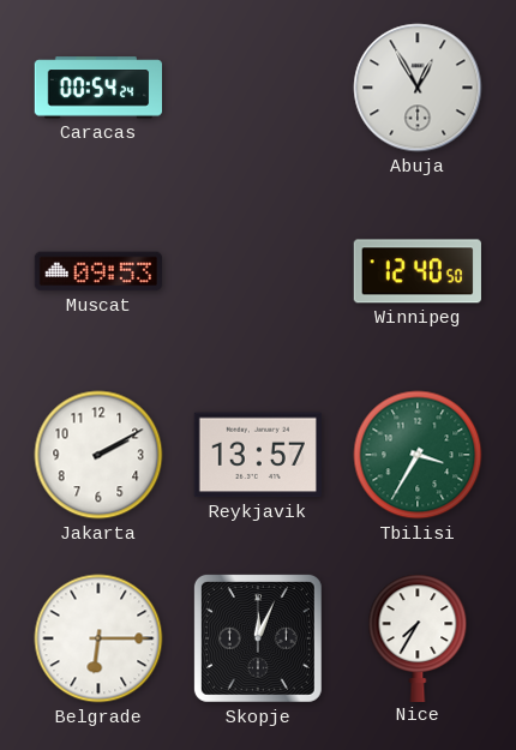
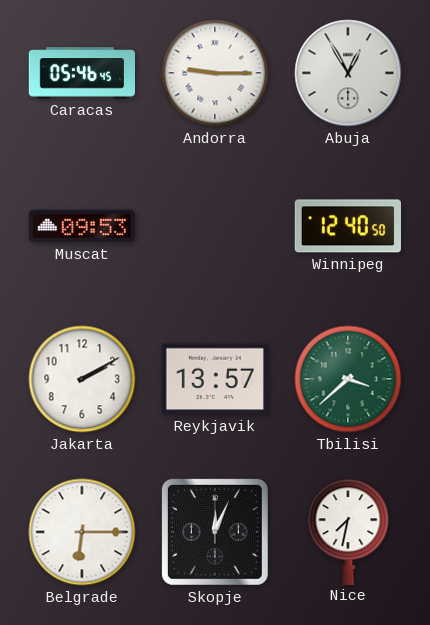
Caracas: 00:54 -> 05:46
Andorra: none -> 9:15
Tbilisi: 3:35 -> 3:38
Nice: 7:35 -> 7:32
